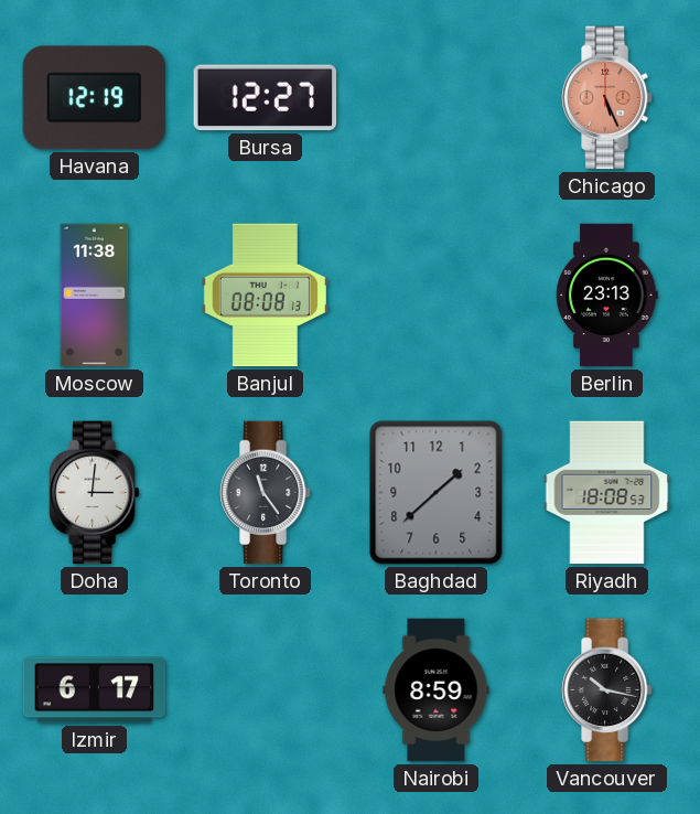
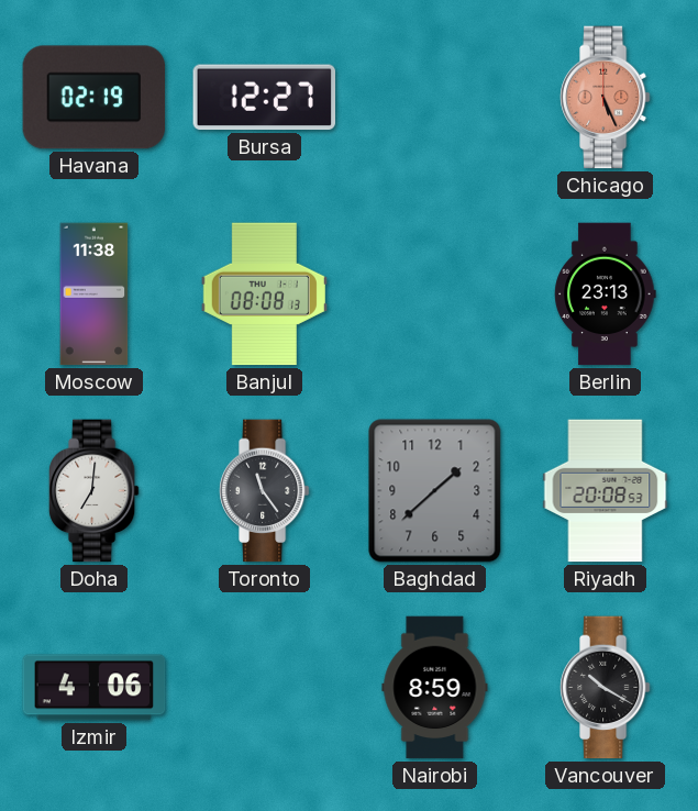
Havana: 12:19 -> 02:19
Doha: 3:01 -> 7:01
Riyadh: 18:08 -> 20:08
Izmir: 6:17 -> 4:06
Vancouver: 10:17 -> 10:20
